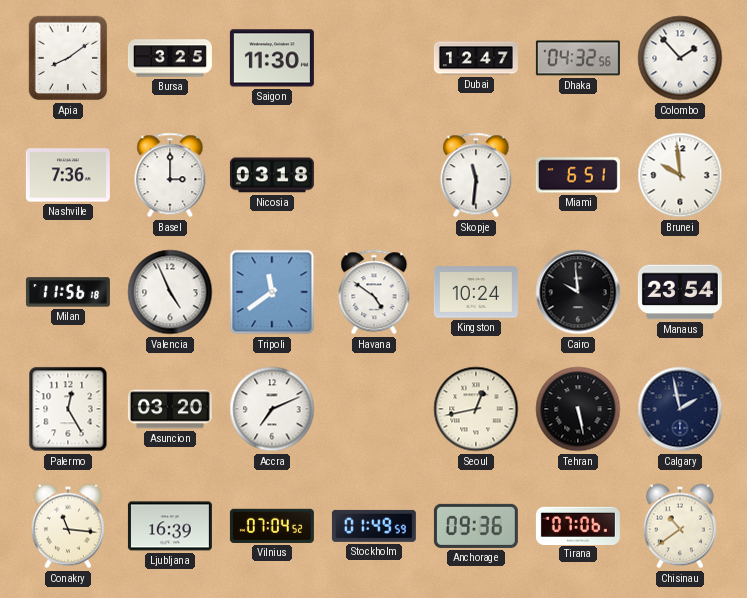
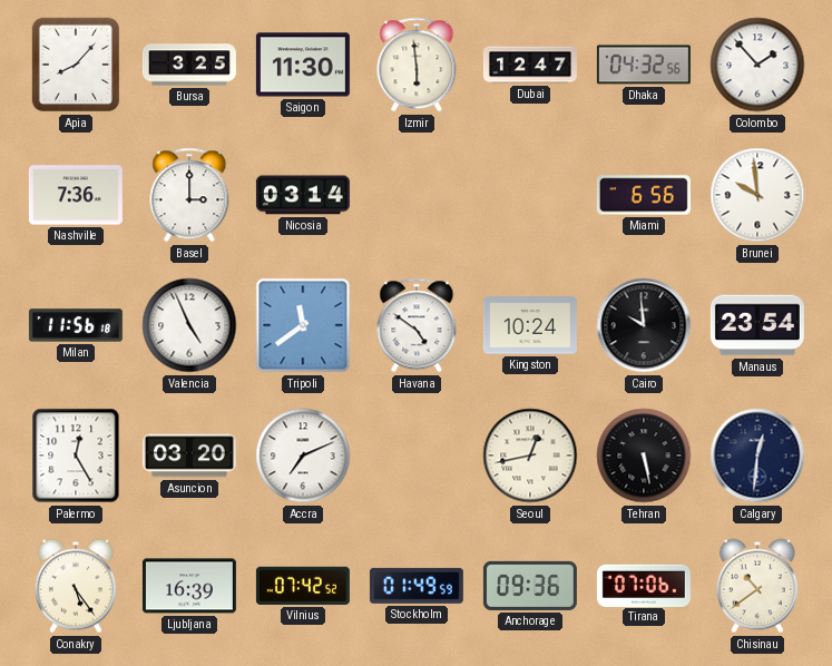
Apia: 8:09 -> 8:07
Izmir: none -> 5:59
Nicosia: 03:18 -> 03:14
Skopje: 11:31 -> none
Miami: 6:51 -> 6:56
Calgary: 1:58 -> 12:31
Conakry: 11:16 -> 5:24
Vilnius: 07:04 -> 07:42
